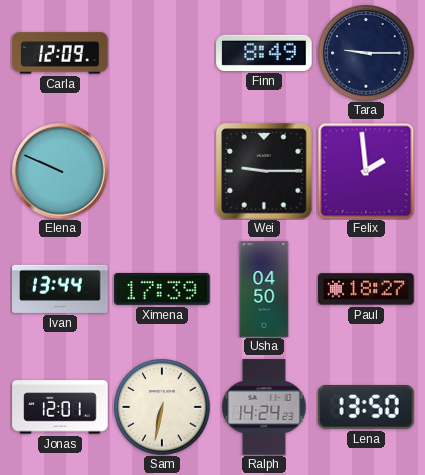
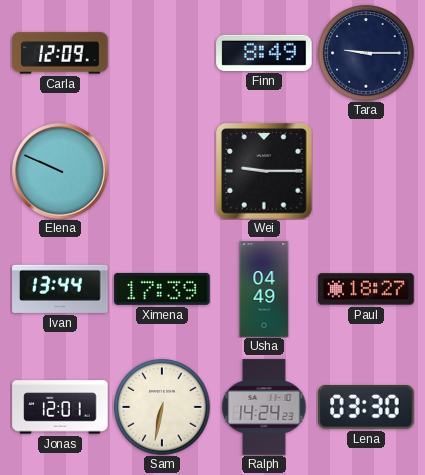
Felix: 1:59 -> none
Usha: 04:50 -> 04:49
Lena: 13:50 -> 03:30
